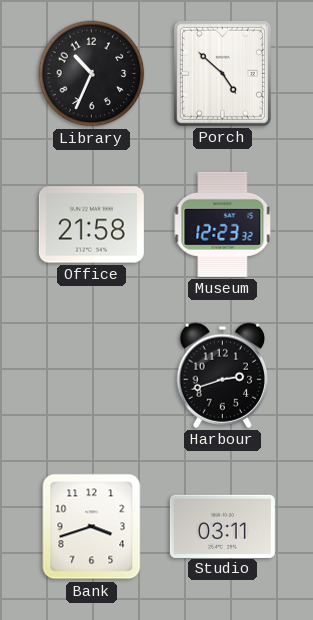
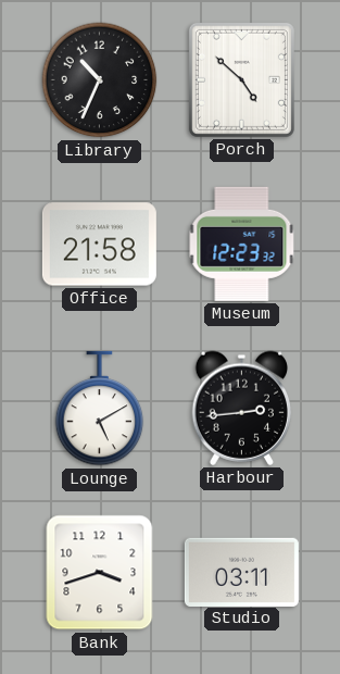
Lounge: none -> 5:10
Harbour: 2:42 -> 2:44
